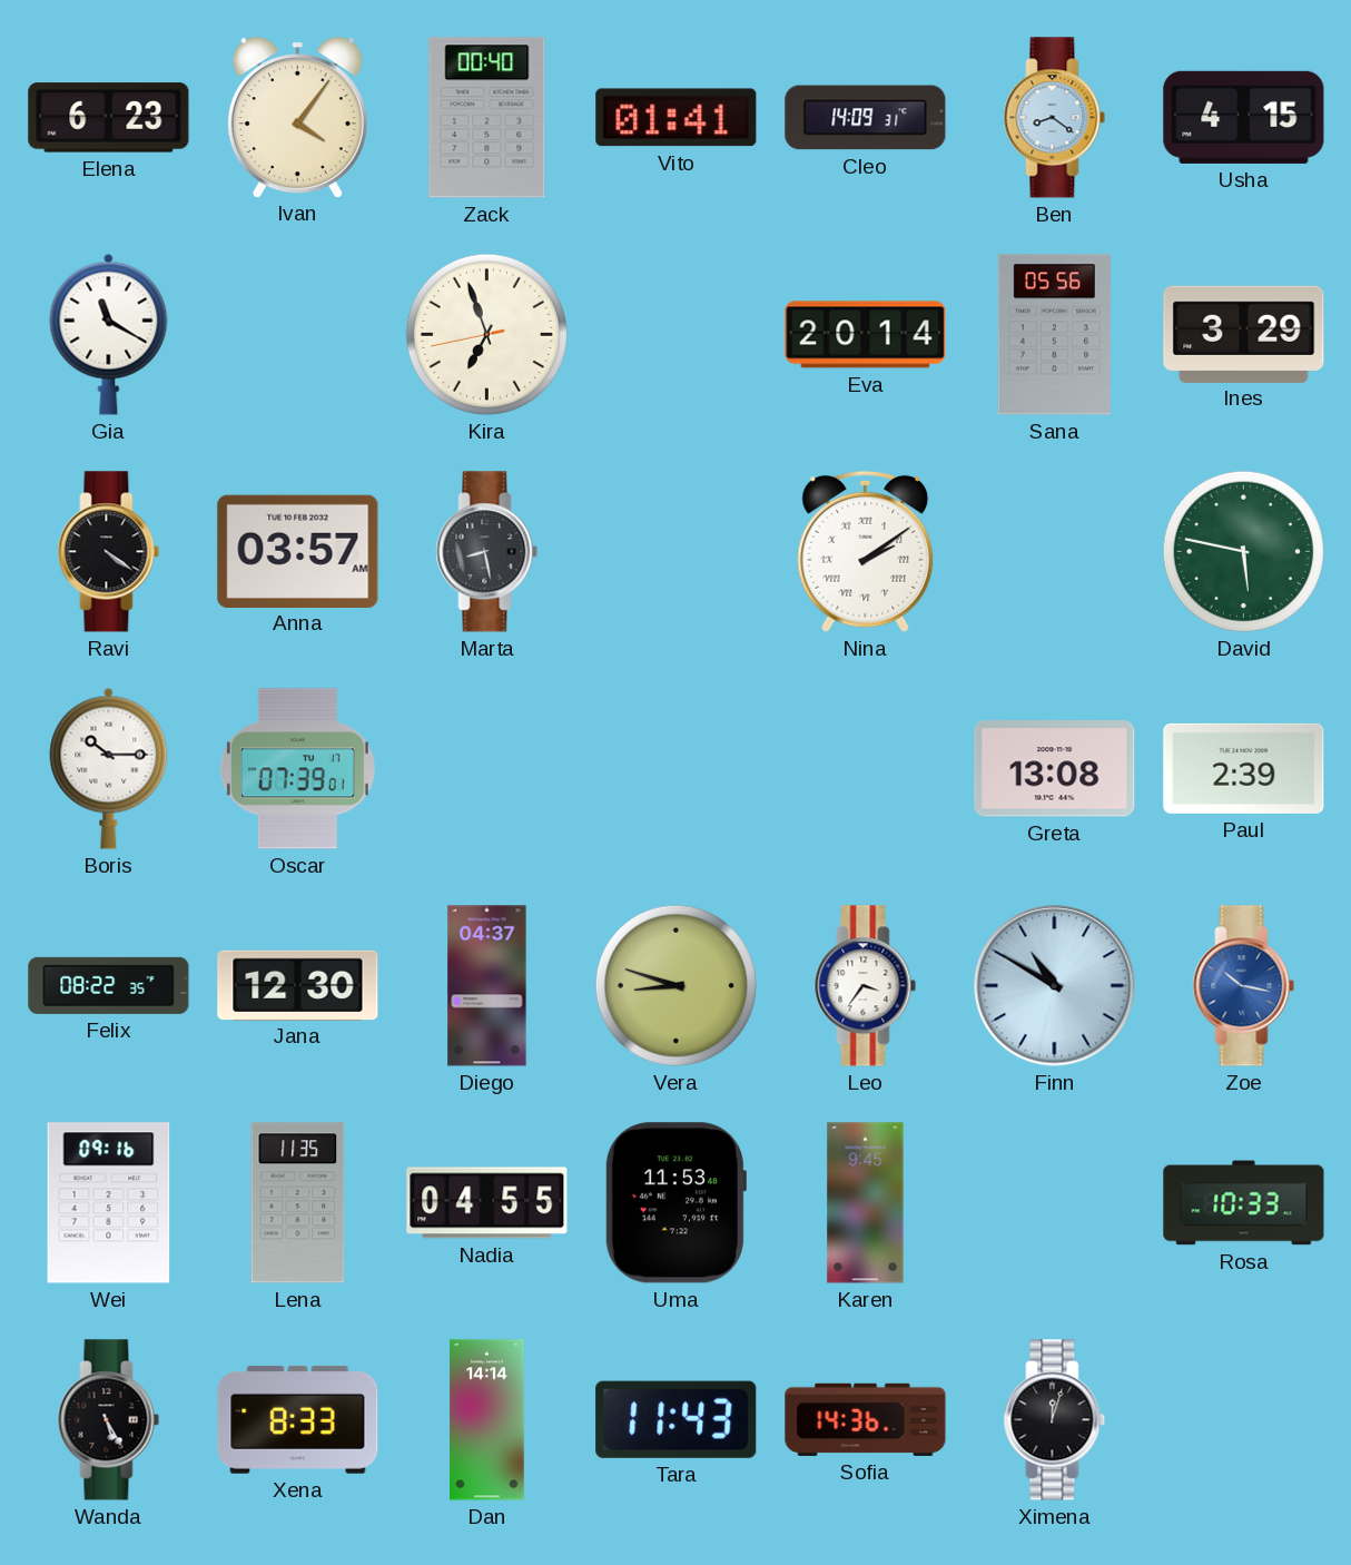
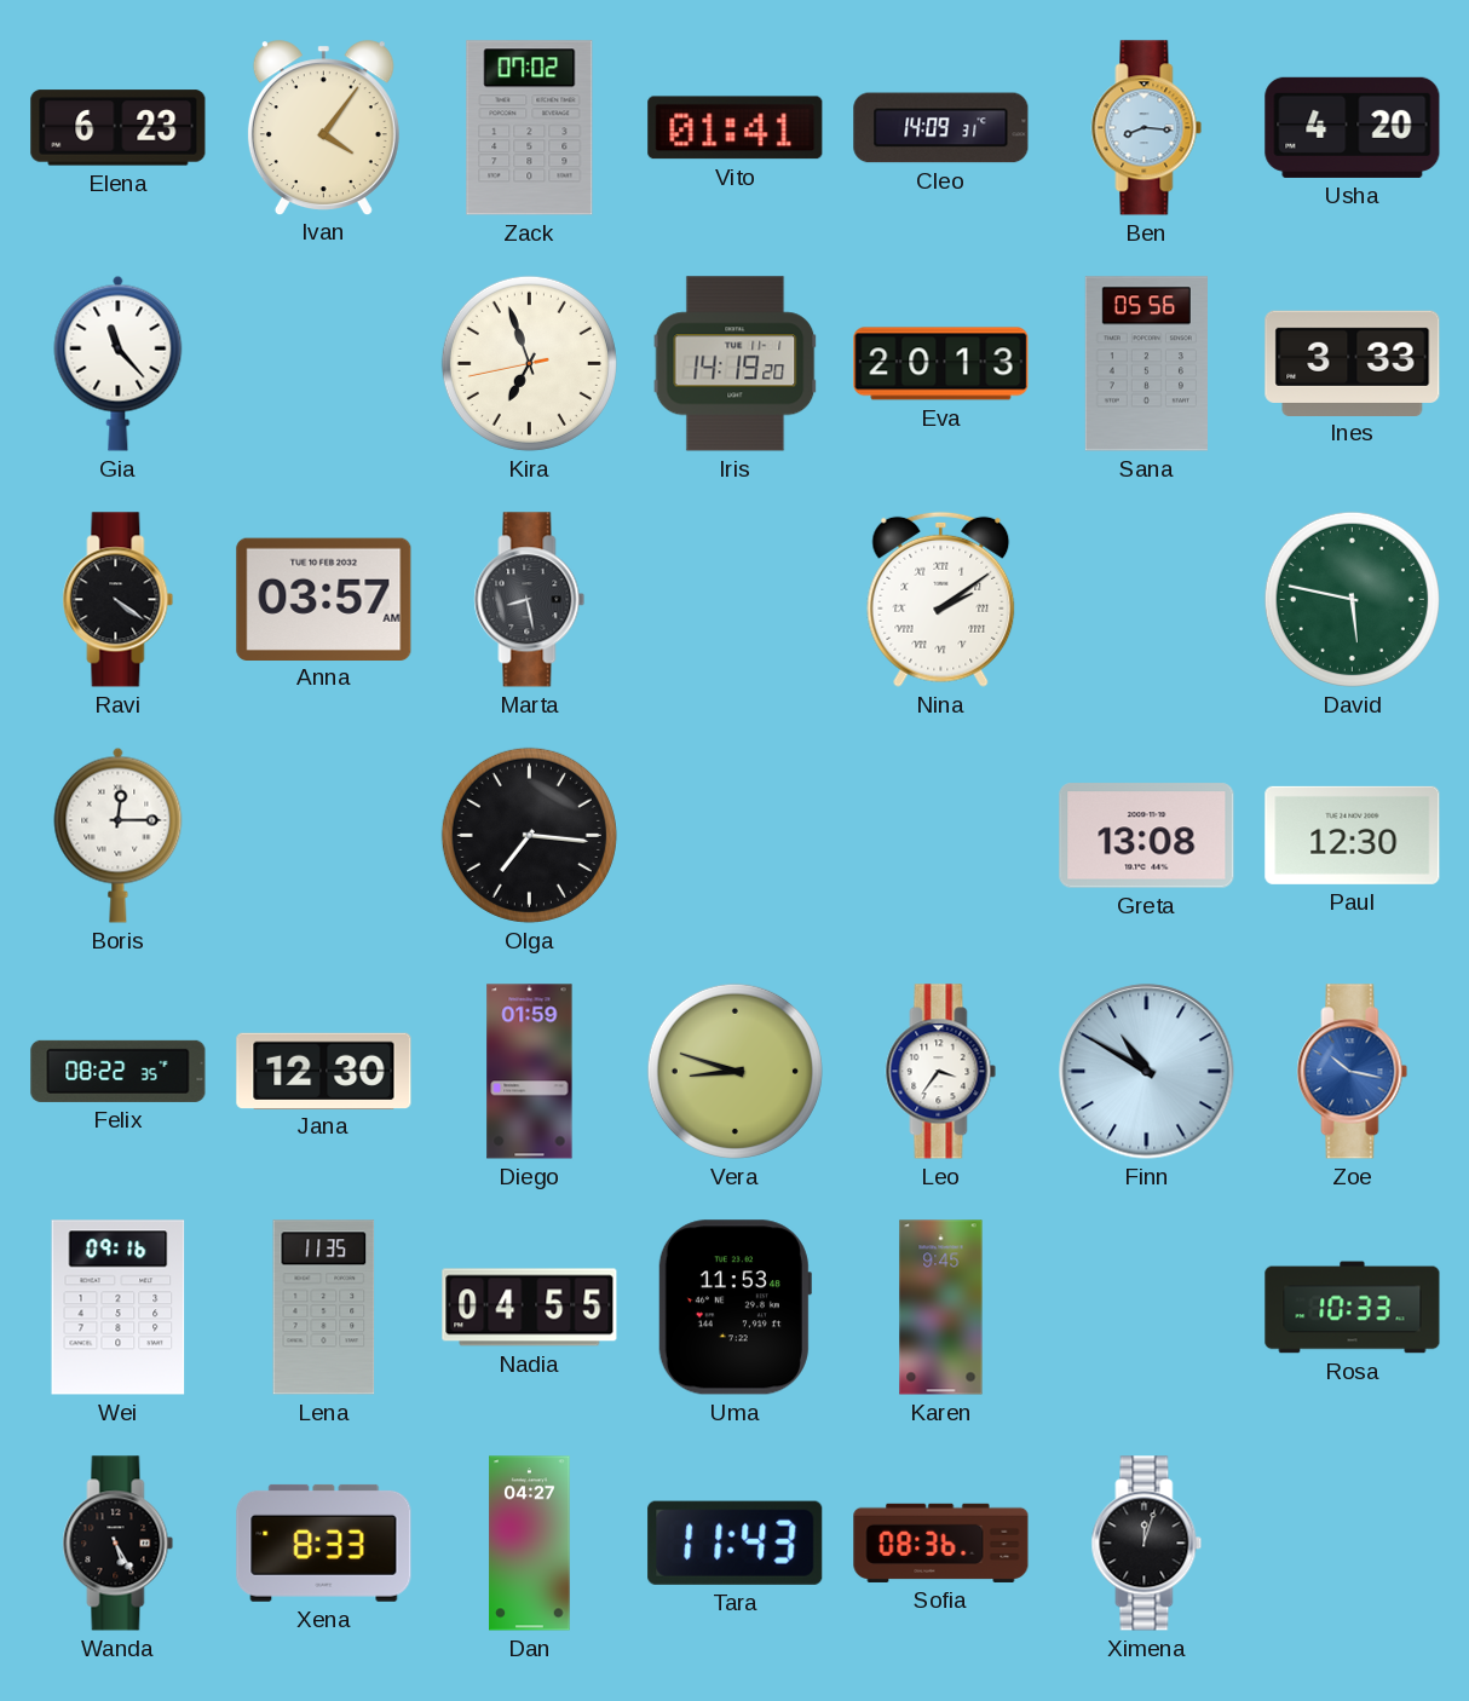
Zack: 00:40 -> 07:02
Ben: 8:21 -> 8:16
Usha: 4:15 -> 4:20
Gia: 11:20 -> 11:23
Iris: none -> 14:19
Eva: 20:14 -> 20:13
Ines: 3:29 -> 3:33
Boris: 10:15 -> 12:15
Oscar: 07:39 -> none
Olga: none -> 7:16
Paul: 2:39 -> 12:30
Diego: 04:37 -> 01:59
Dan: 14:14 -> 04:27
Sofia: 14:36 -> 08:36
